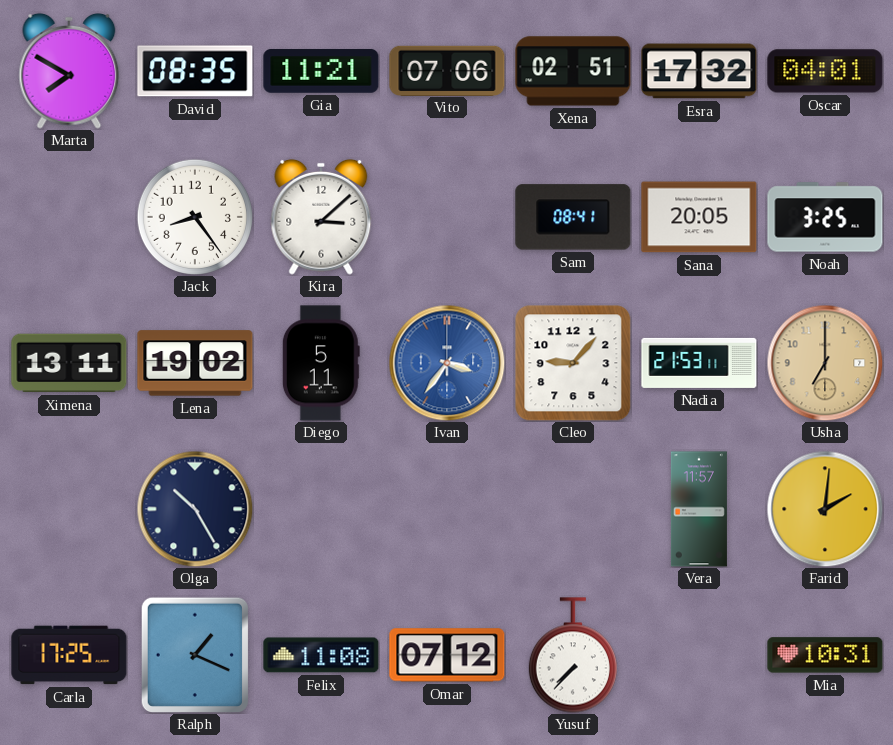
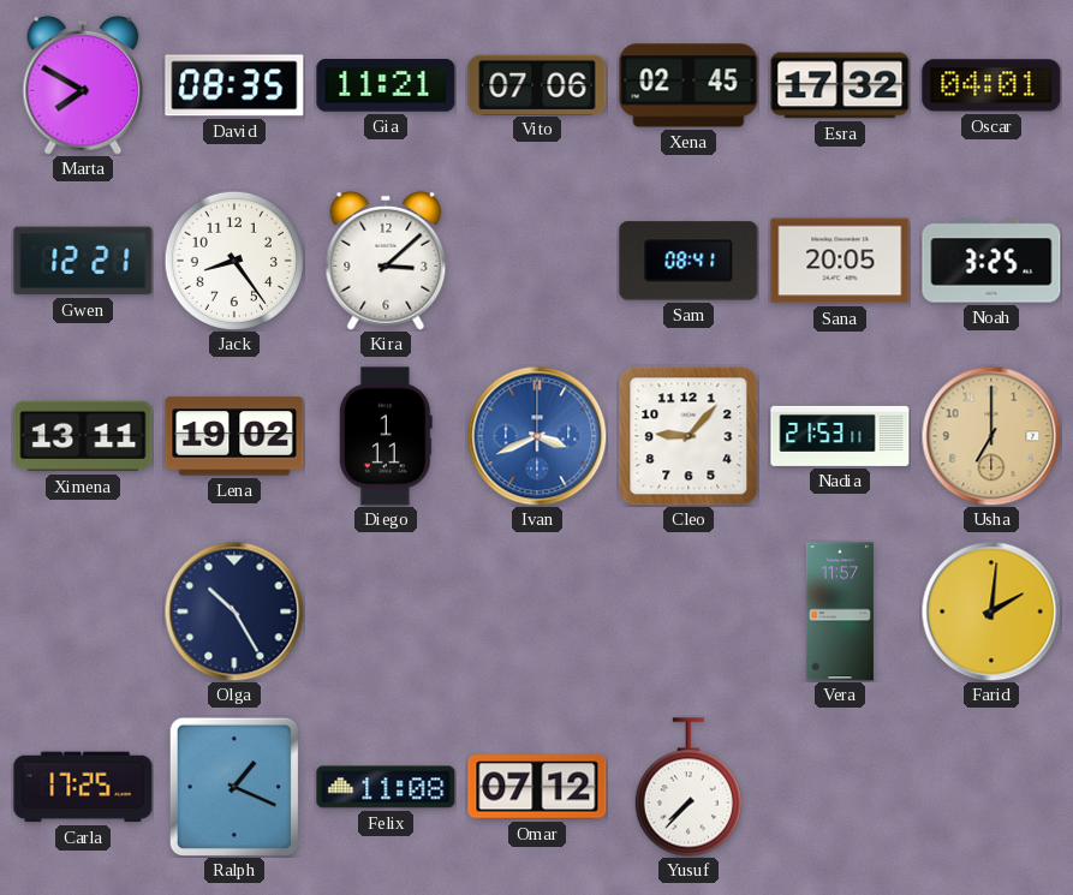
Xena: 02:51 -> 02:45
Gwen: none -> 12:21
Diego: 5:11 -> 1:11
Ivan: 3:36 -> 3:41
Mia: 10:31 -> none
